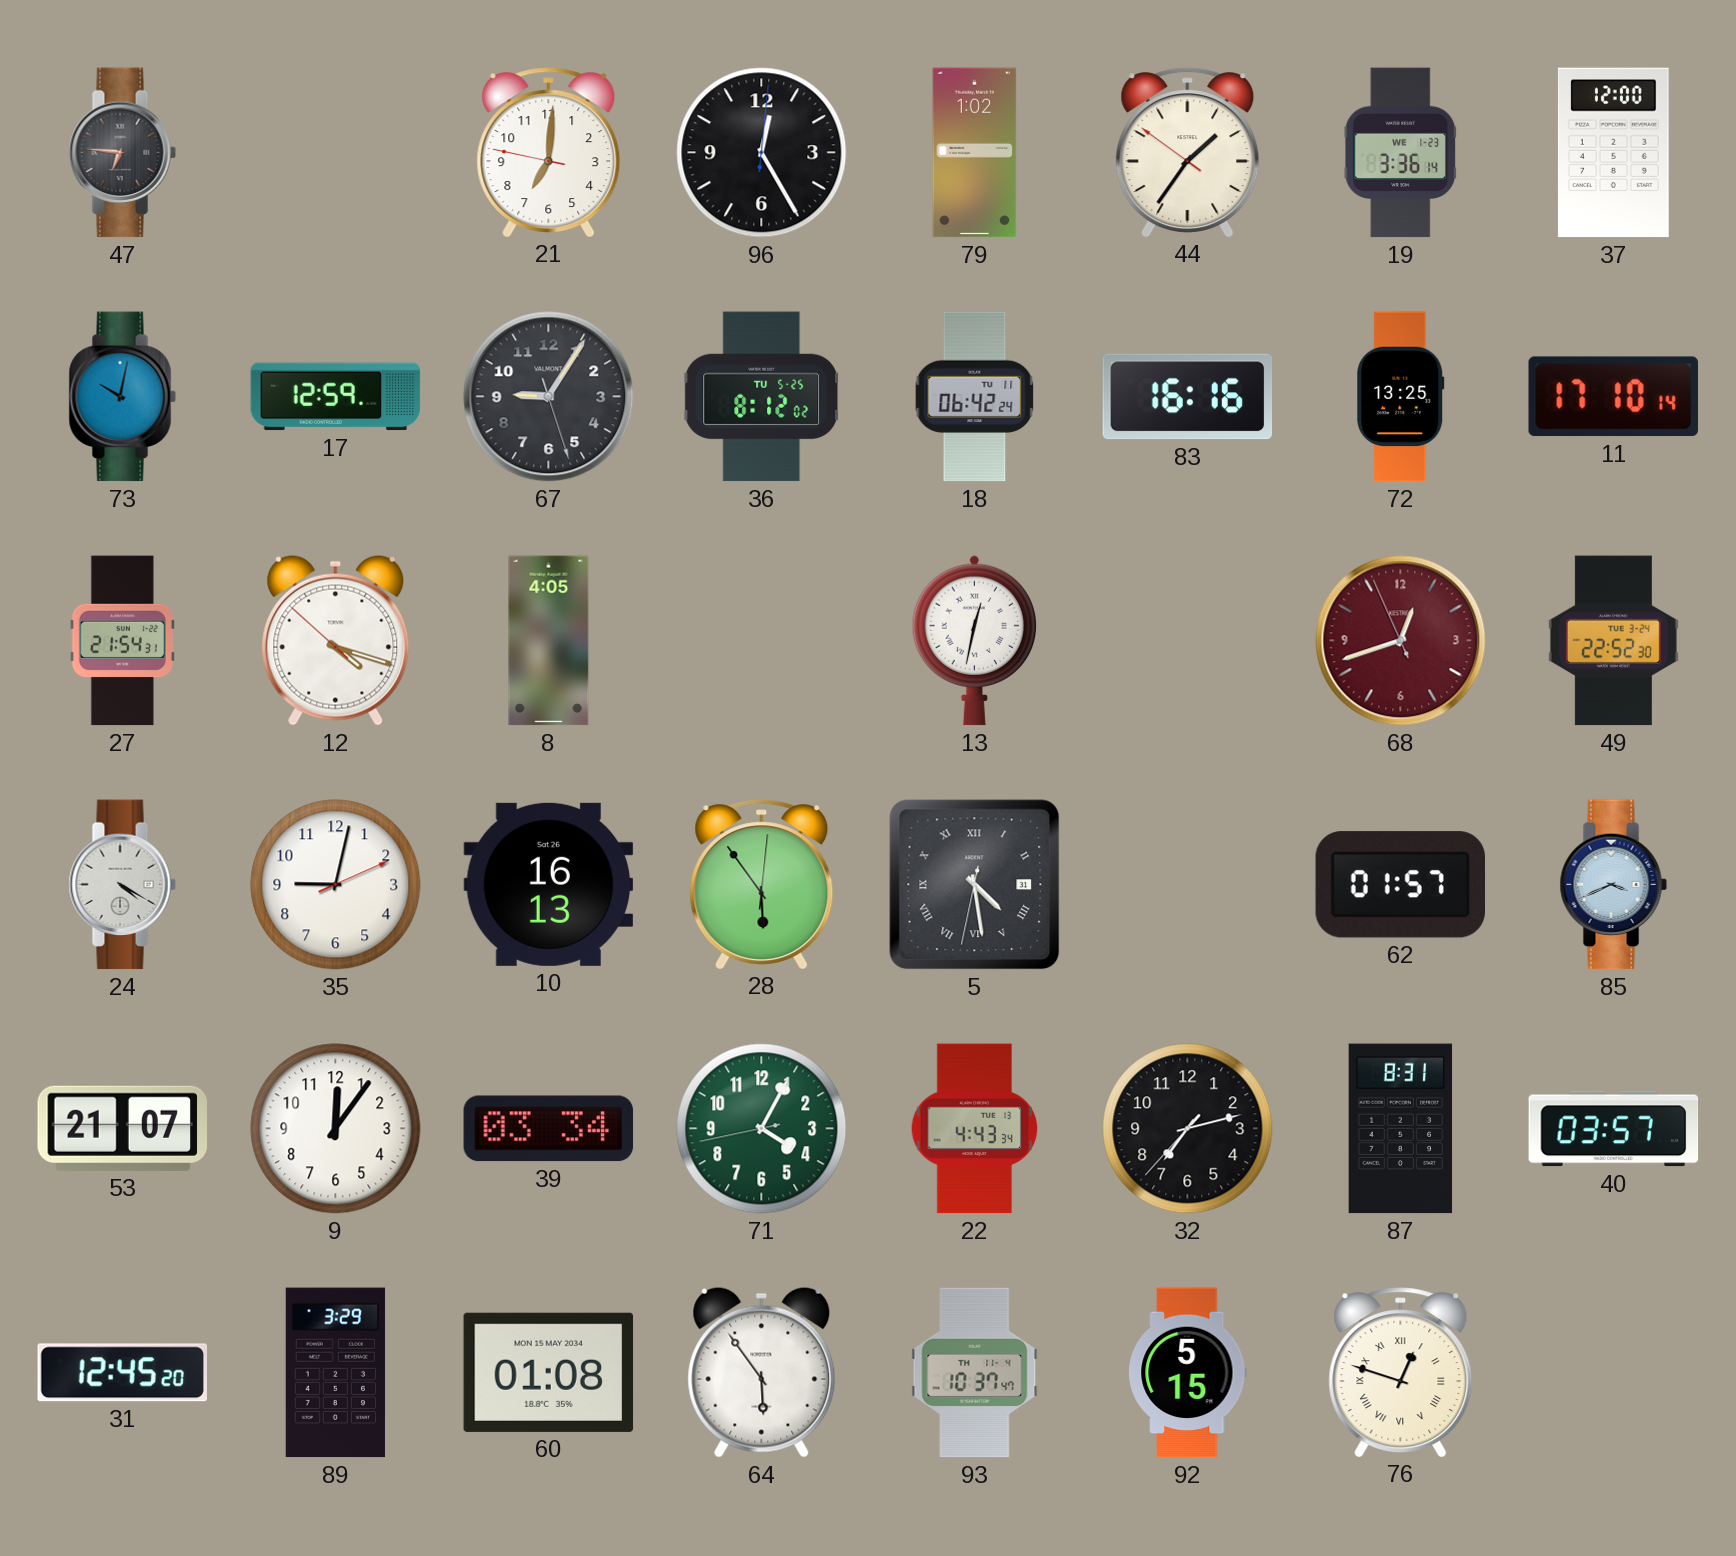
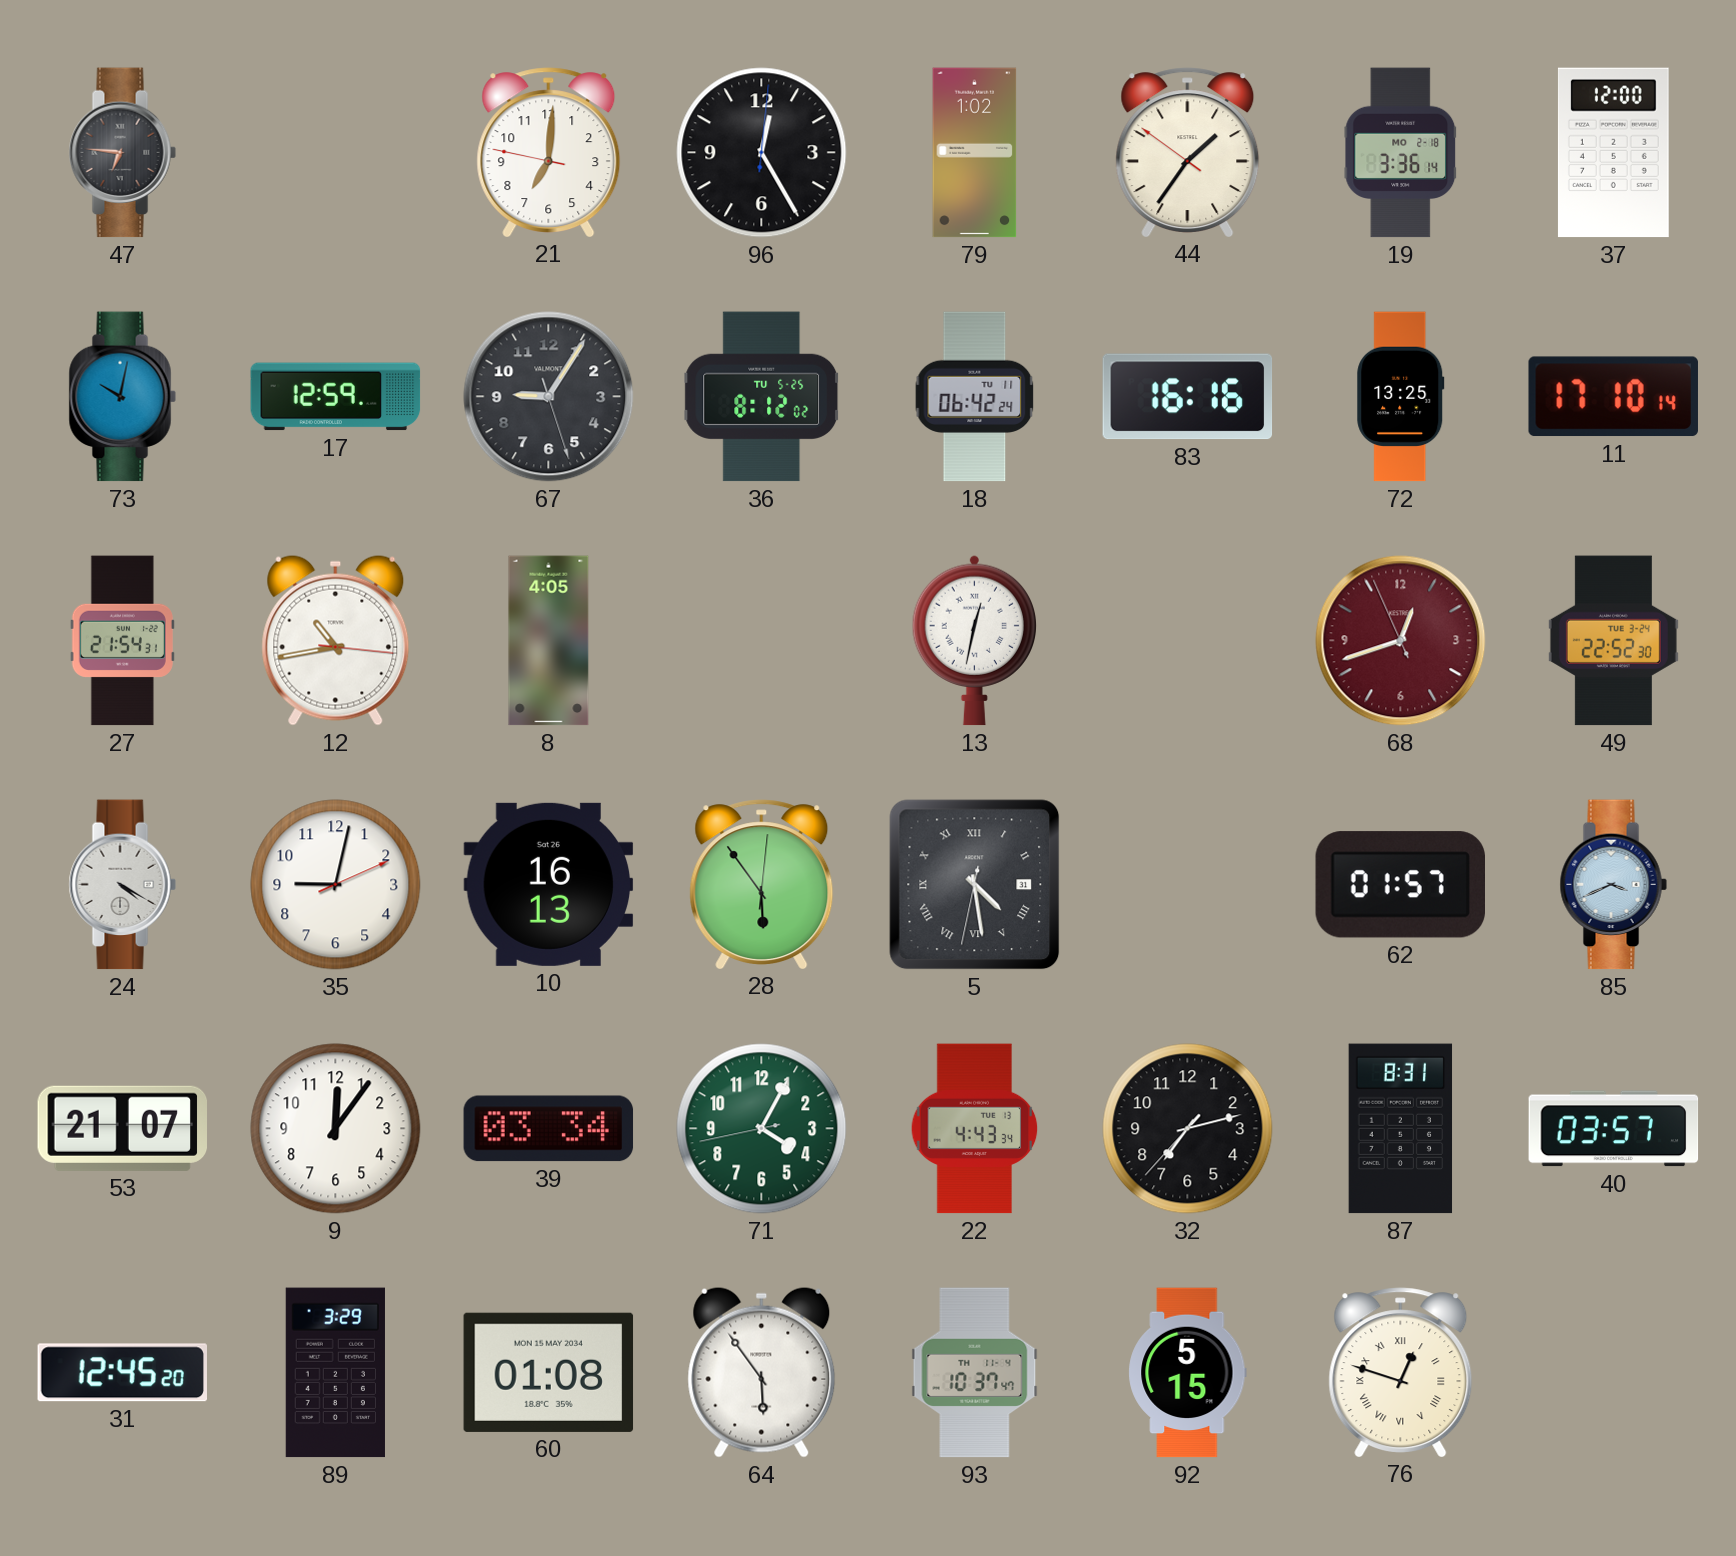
19 date: WE 1-23 -> MO 2-18
12: 4:17 -> 10:43
